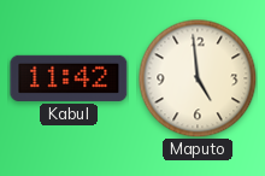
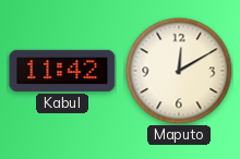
Maputo: 4:59 -> 12:10
